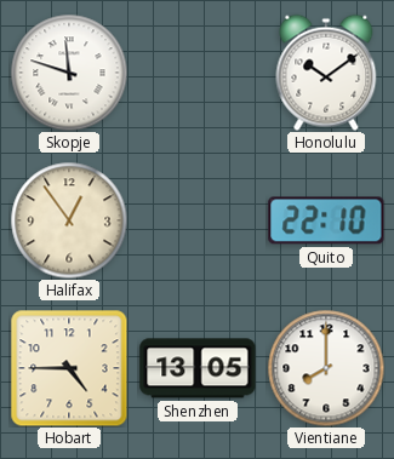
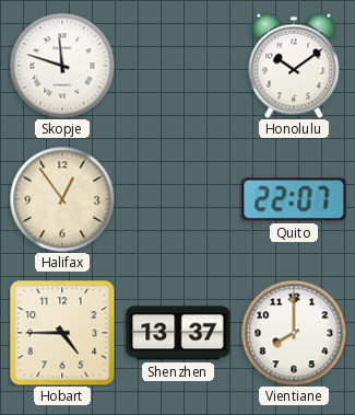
Quito: 22:10 -> 22:07
Shenzhen: 13:05 -> 13:37
